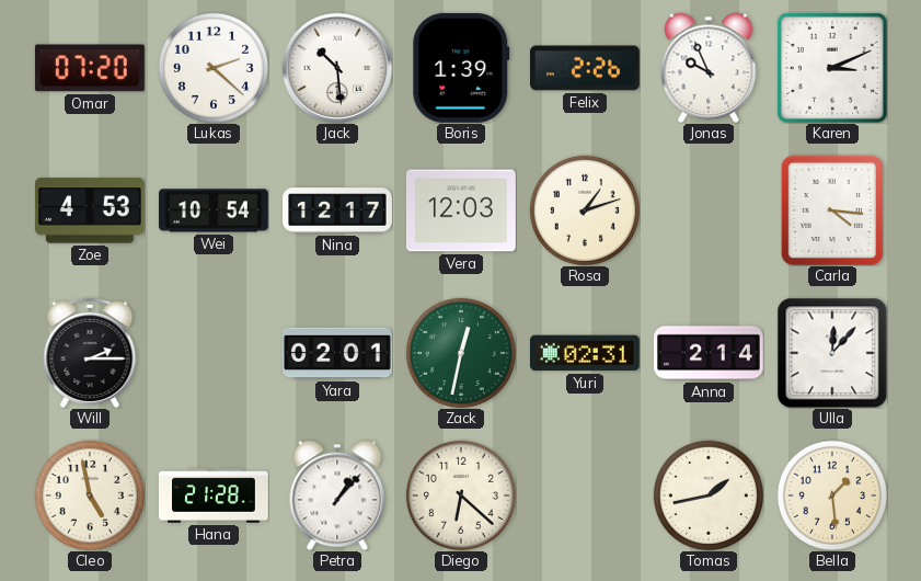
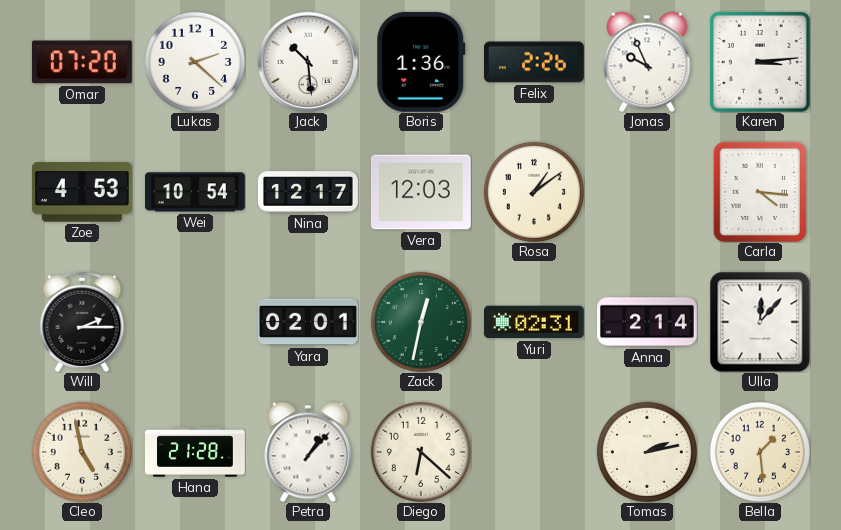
Boris: 1:39 -> 1:36
Karen: 3:11 -> 3:14
Rosa: 1:12 -> 1:09
Tomas: 1:43 -> 2:13
